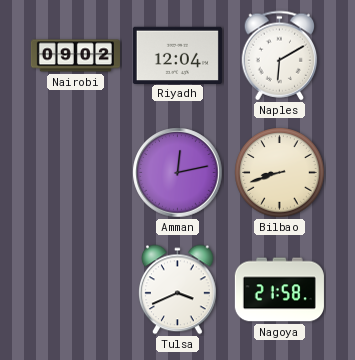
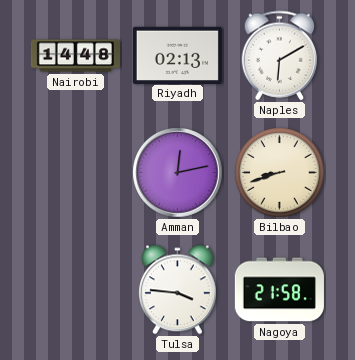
Nairobi: 09:02 -> 14:48
Riyadh: 12:04 -> 02:13
Tulsa: 3:41 -> 3:46
